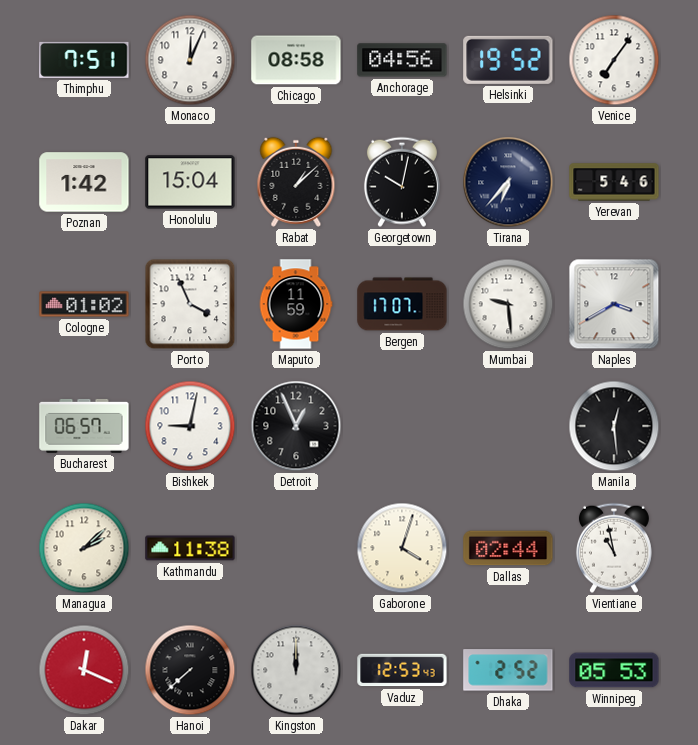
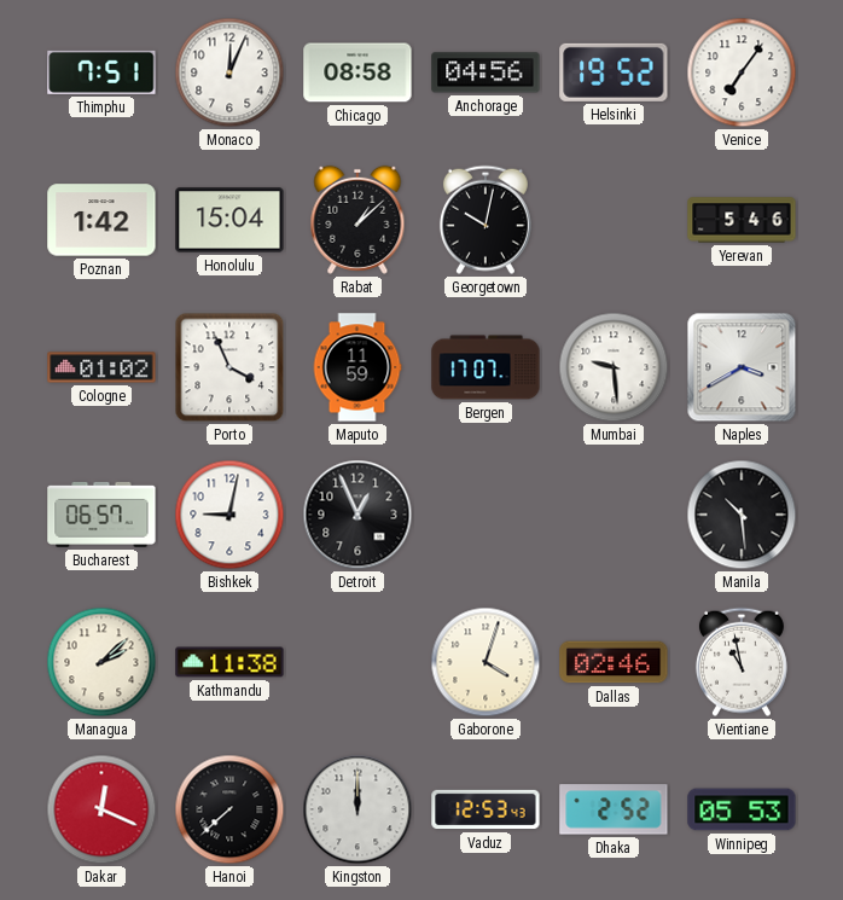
Tirana: 6:37 -> none
Manila: 12:29 -> 10:29
Dallas: 02:44 -> 02:46
